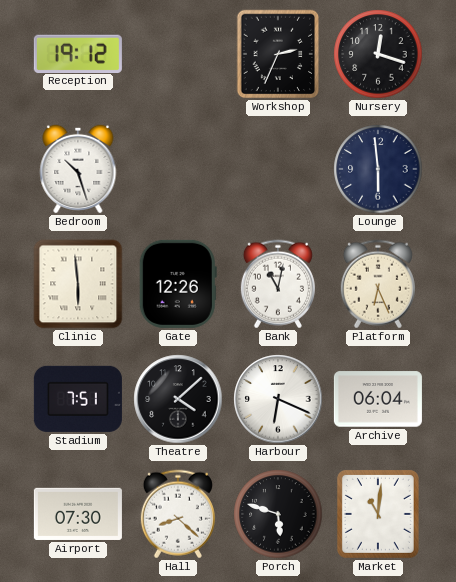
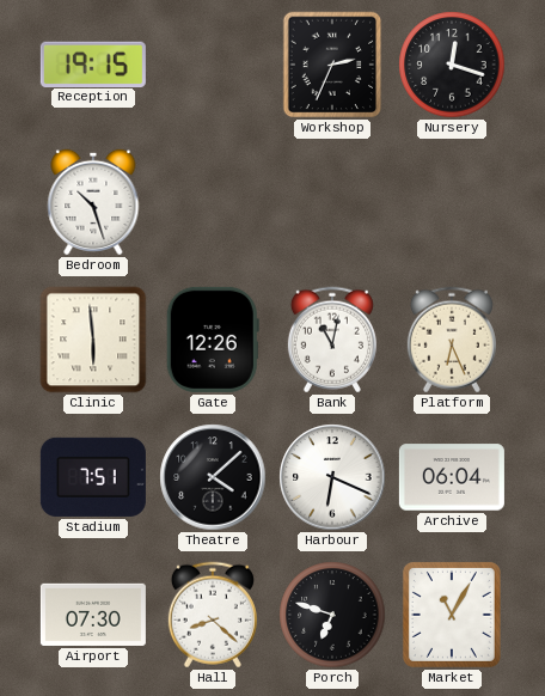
Reception: 19:12 -> 19:15
Lounge: 5:59 -> none
Porch: 5:48 -> 6:48
Market: 11:01 -> 11:05
